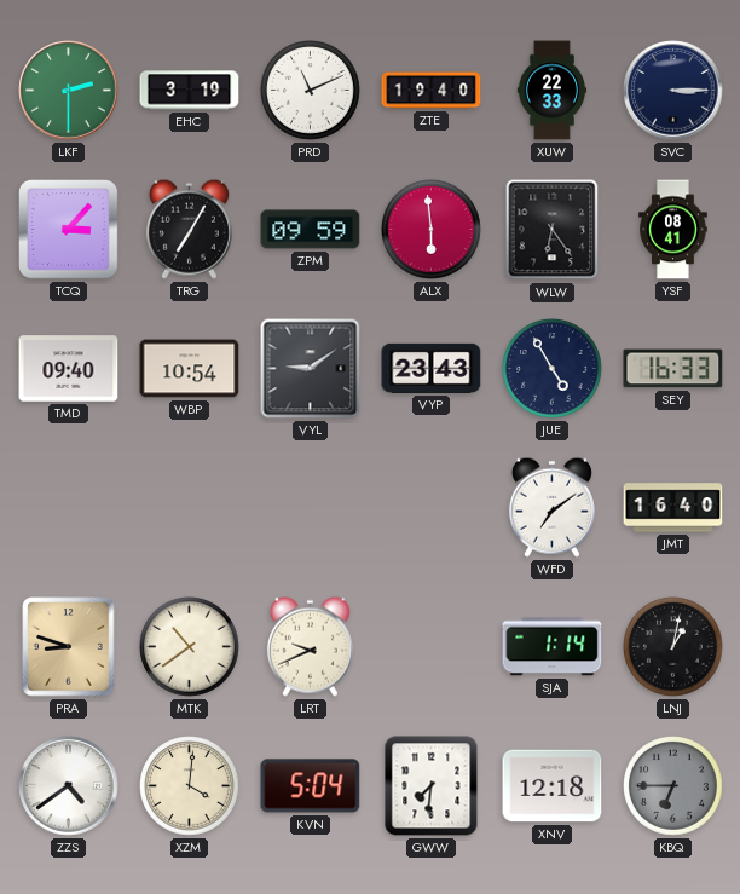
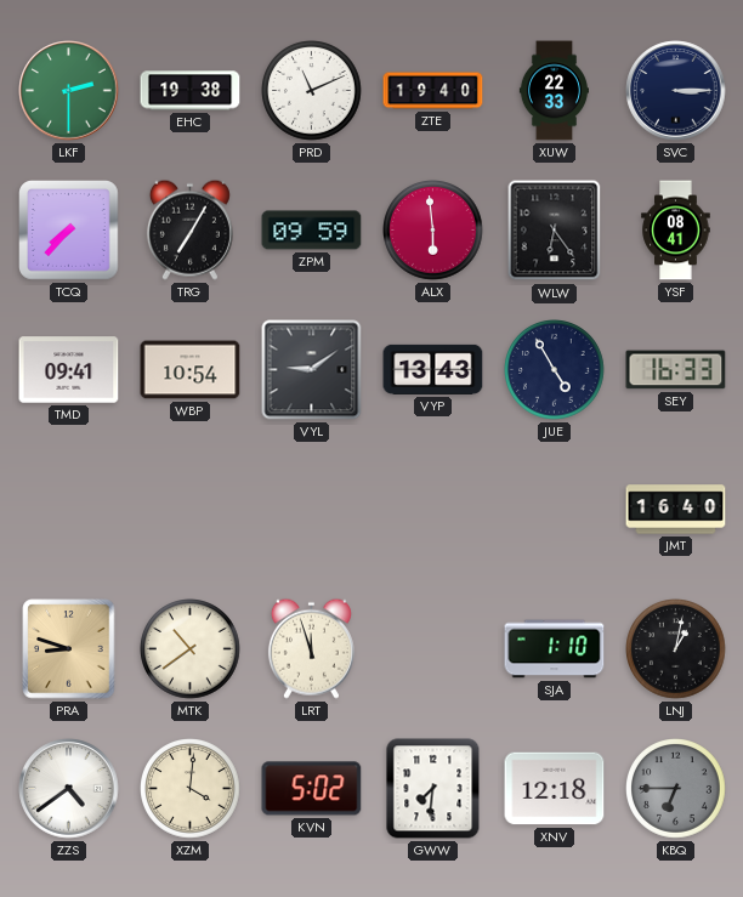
EHC: 3:19 -> 19:38
TCQ: 3:07 -> 7:37
TMD: 09:40 -> 09:41
VYP: 23:43 -> 13:43
WFD: 7:09 -> none
LRT: 9:41 -> 11:57
SJA: 1:14 -> 1:10
KVN: 5:04 -> 5:02
